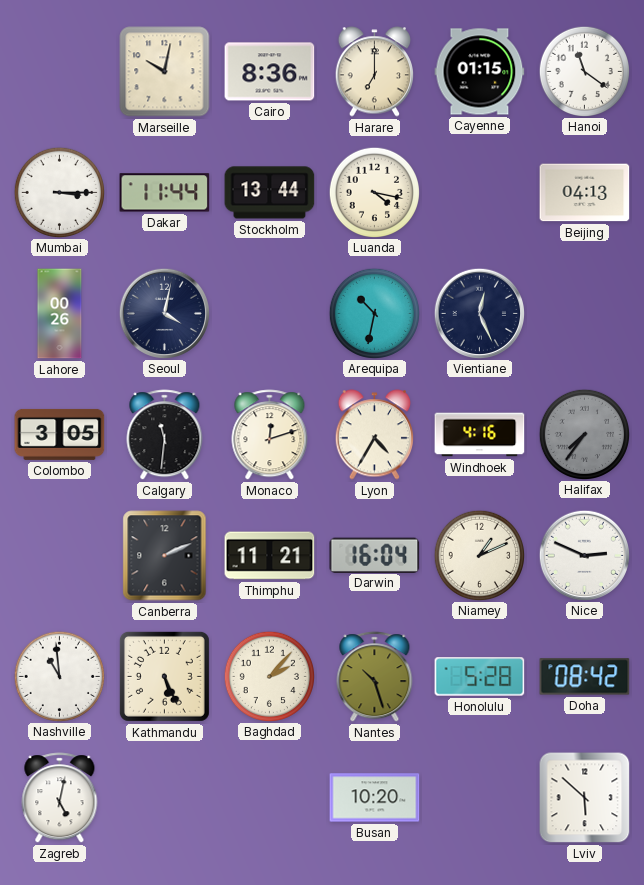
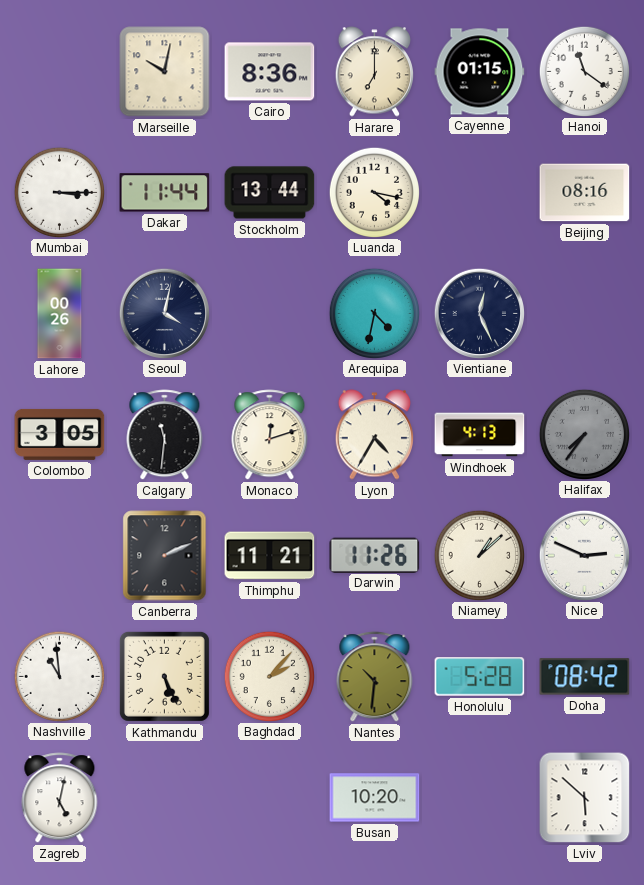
Beijing: 04:13 -> 08:16
Arequipa: 10:32 -> 4:32
Windhoek: 4:16 -> 4:13
Darwin: 16:04 -> 11:26
Niamey: 1:11 -> 1:08
Nantes: 10:27 -> 10:31
